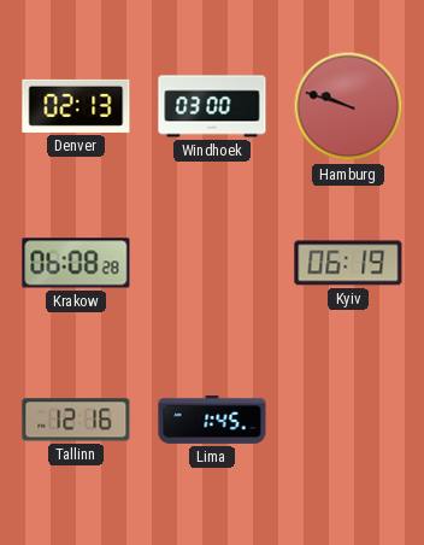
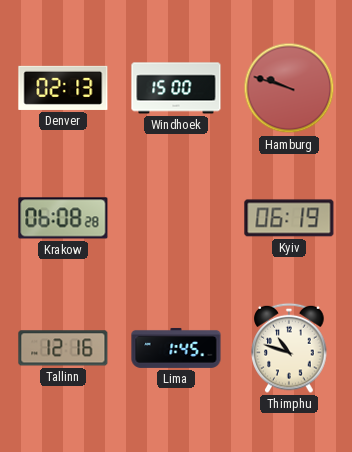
Windhoek: 03:00 -> 15:00
Thimphu: none -> 10:48
